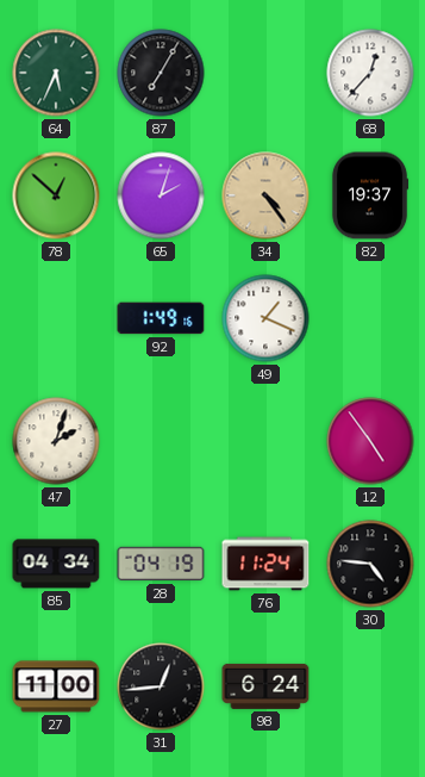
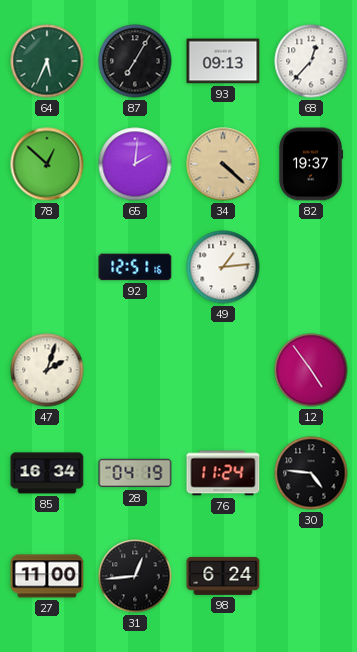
93: none -> 09:13
65: 2:03 -> 2:01
34: 4:24 -> 4:22
92: 1:49 -> 12:51
49: 1:19 -> 1:14
85: 04:34 -> 16:34
